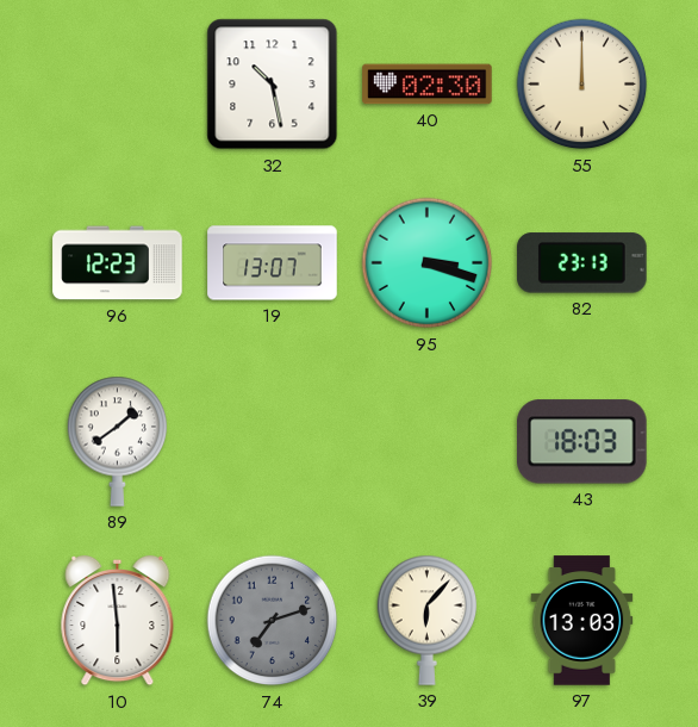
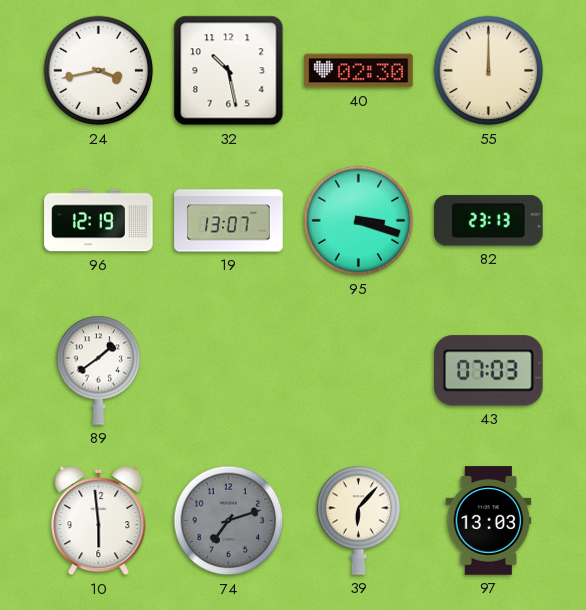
24: none -> 3:43
96: 12:23 -> 12:19
43: 18:03 -> 07:03
